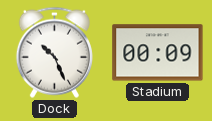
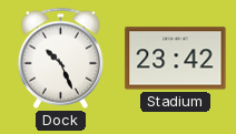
Stadium: 00:09 -> 23:42
